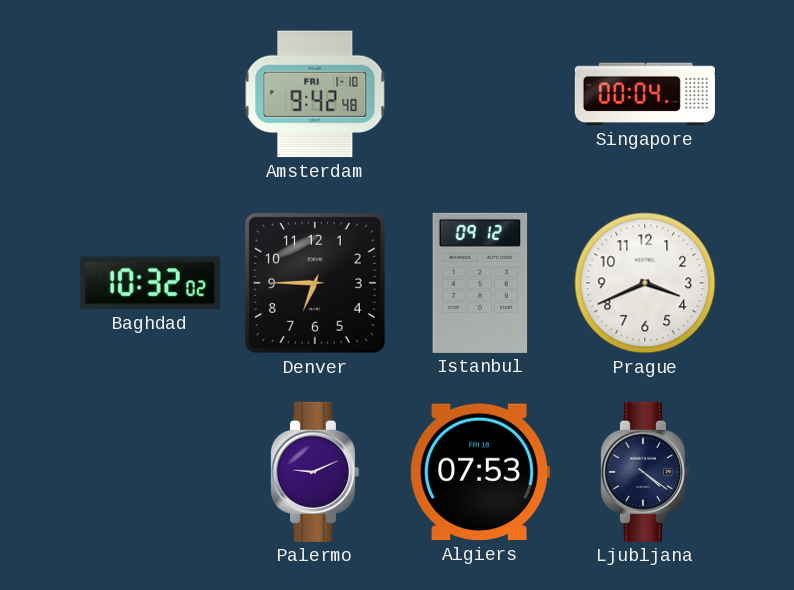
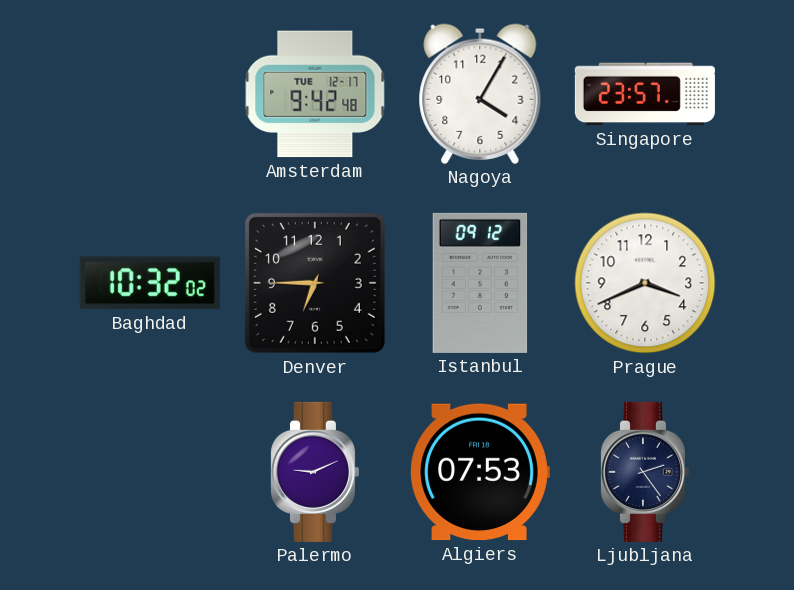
Amsterdam date: FRI 1-10 -> TUE 12-17
Nagoya: none -> 4:05
Singapore: 00:04 -> 23:57
Ljubljana: 4:21 -> 2:24
